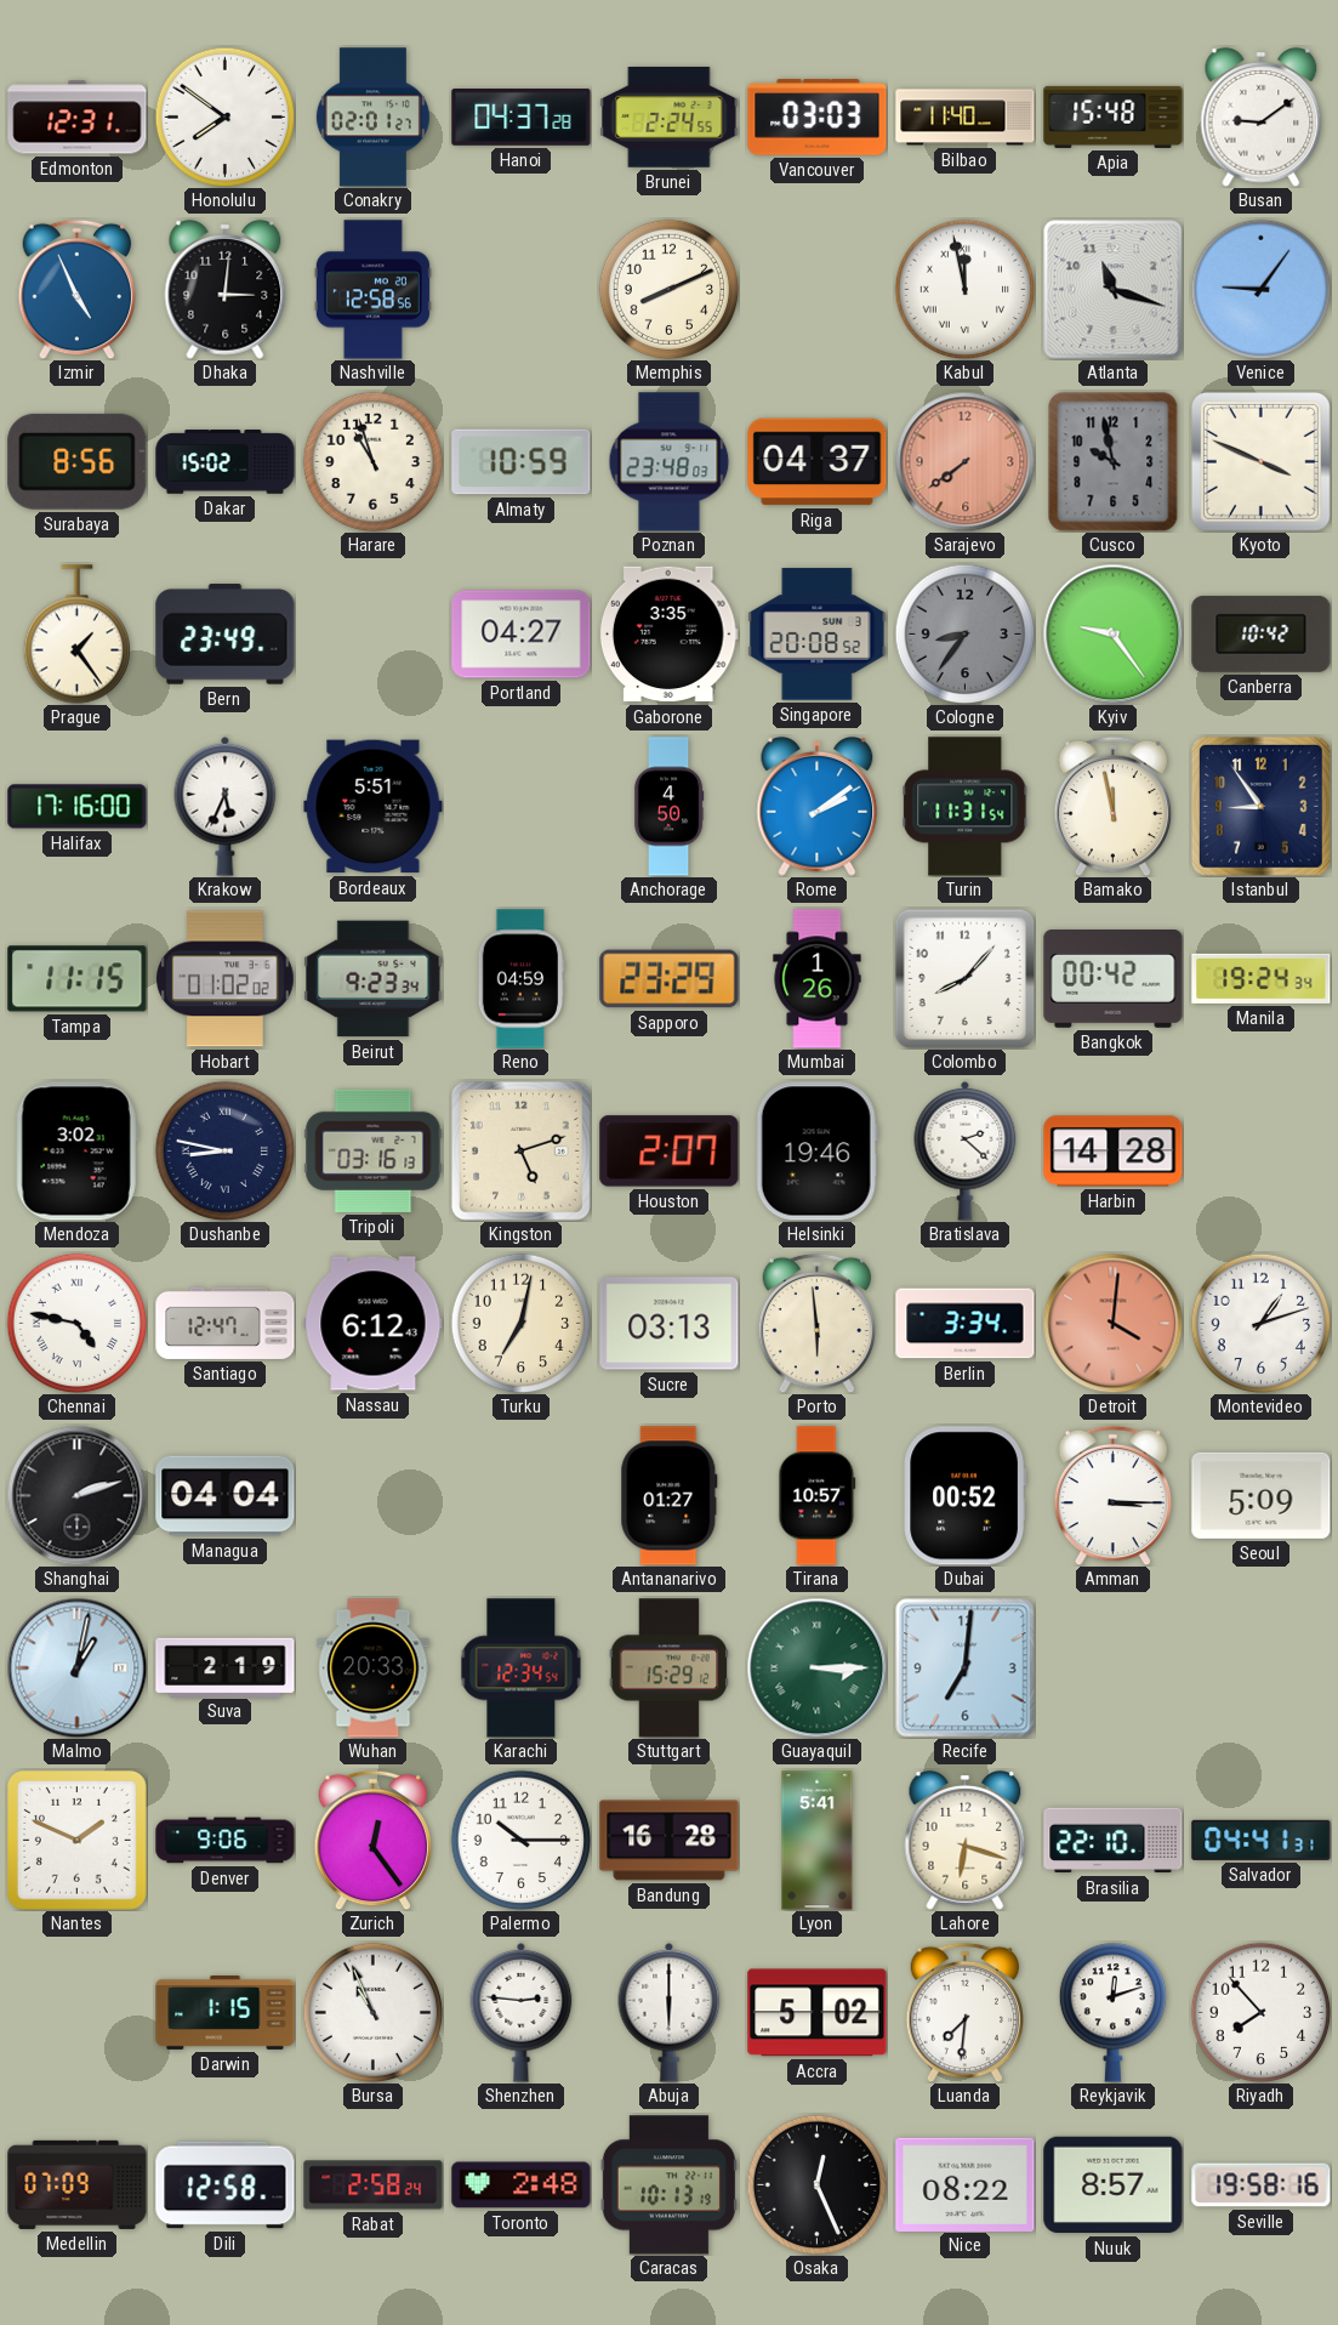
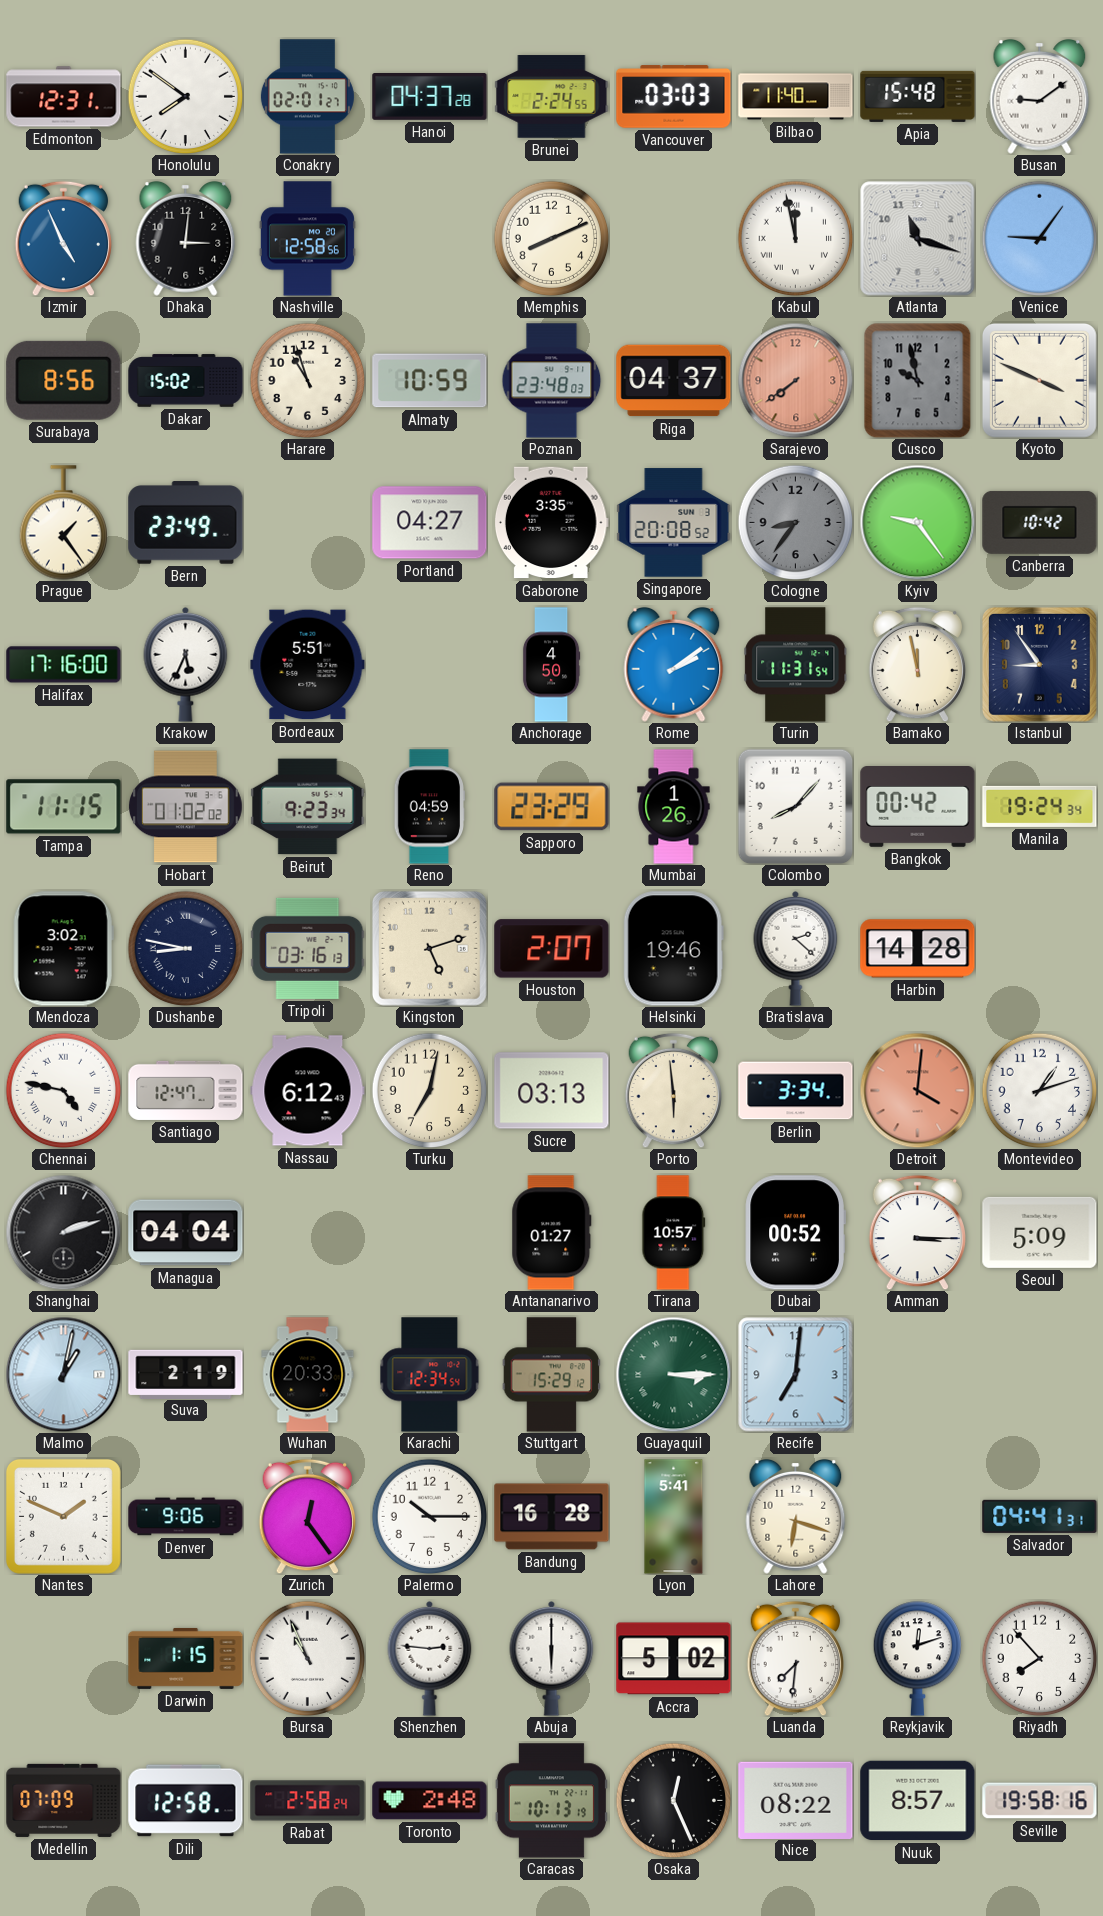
Brasilia: 22:10 -> none
